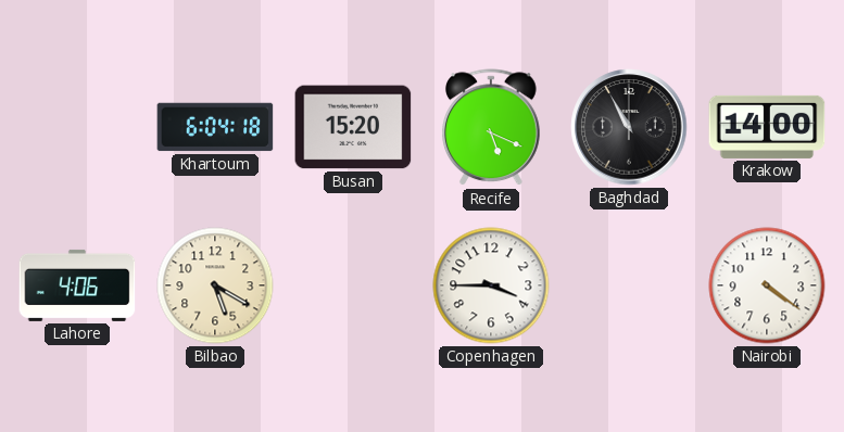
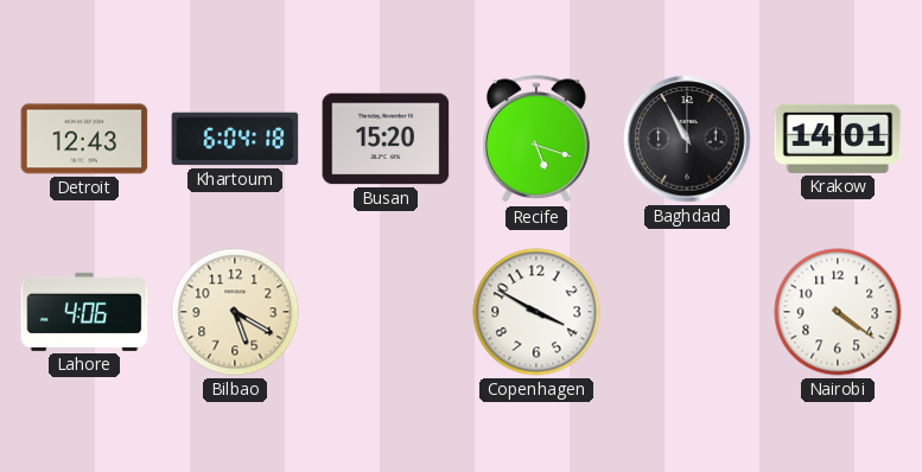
Detroit: none -> 12:43
Recife: 5:19 -> 5:18
Krakow: 14:00 -> 14:01
Copenhagen: 3:45 -> 3:50
